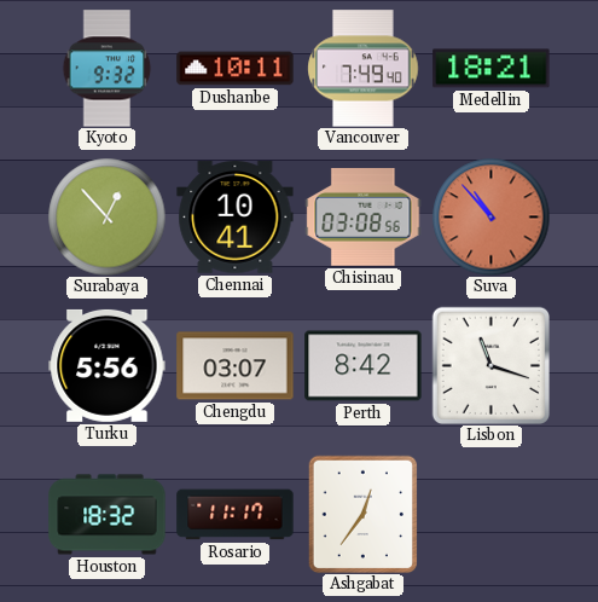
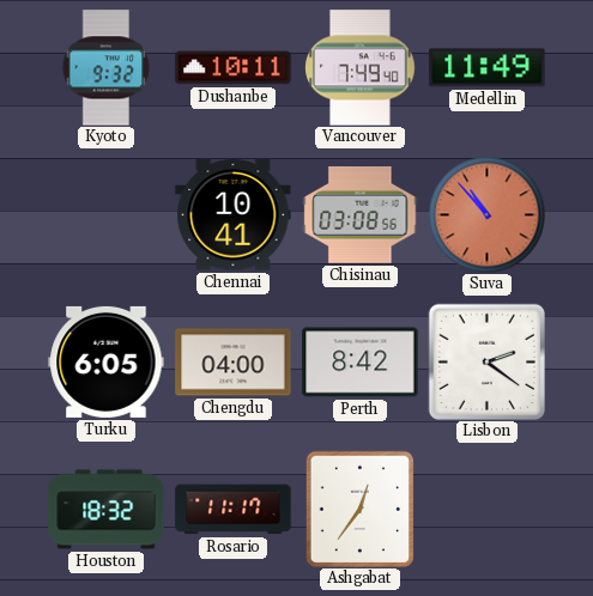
Medellin: 18:21 -> 11:49
Surabaya: 12:53 -> none
Turku: 5:56 -> 6:05
Chengdu: 03:07 -> 04:00
Lisbon: 11:18 -> 2:21
